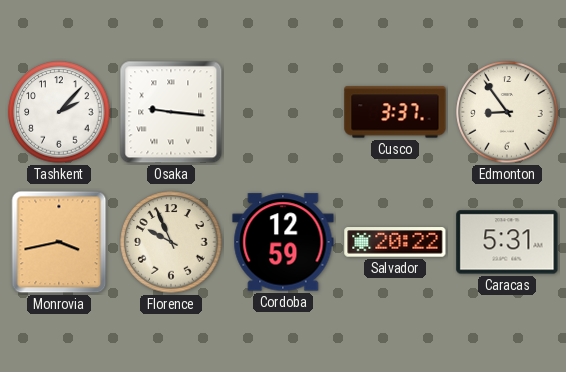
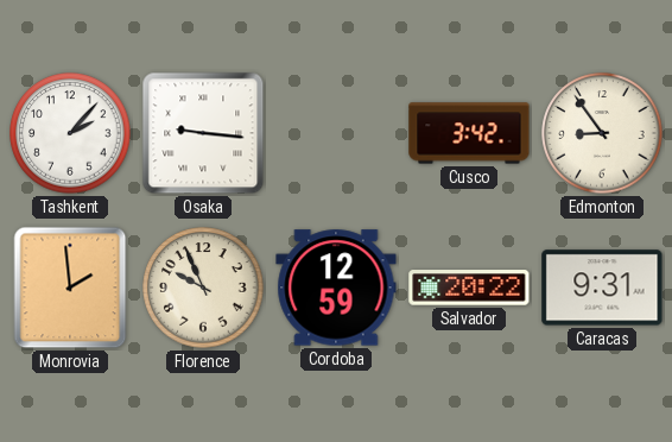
Cusco: 3:37 -> 3:42
Monrovia: 3:43 -> 1:59
Caracas: 5:31 -> 9:31
